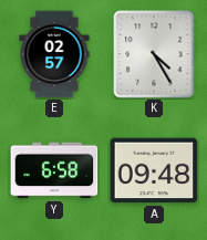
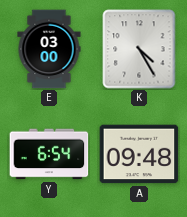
E: 02:57 -> 03:00
Y: 6:58 -> 6:54
